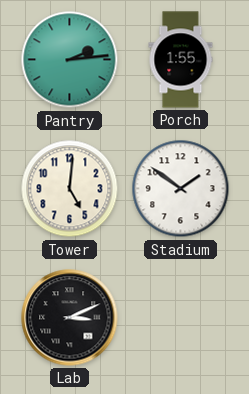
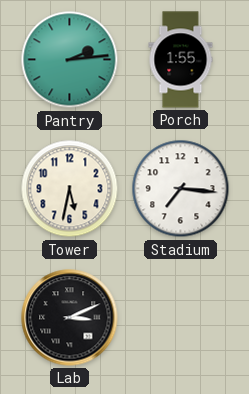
Tower: 5:01 -> 5:32
Stadium: 1:51 -> 7:16
